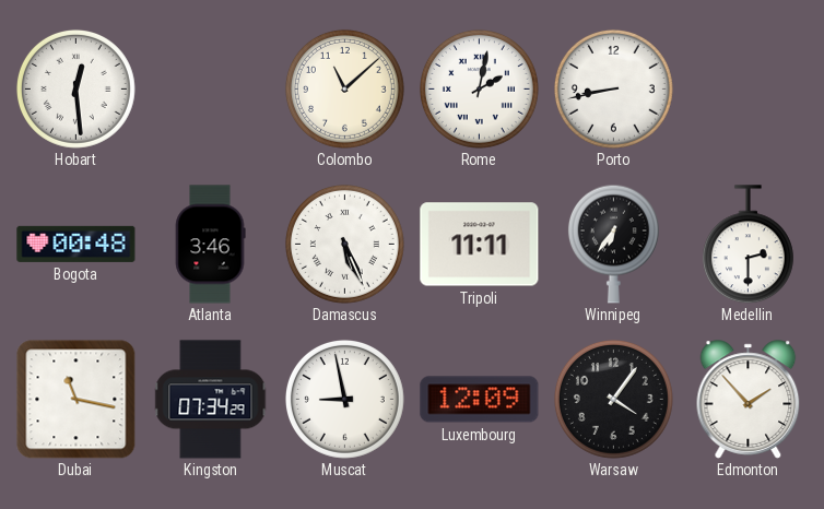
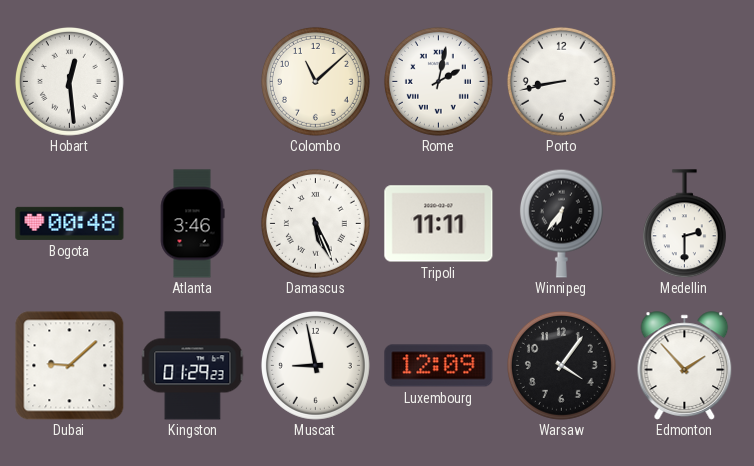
Dubai: 11:17 -> 9:08
Kingston: 07:34 -> 01:29
